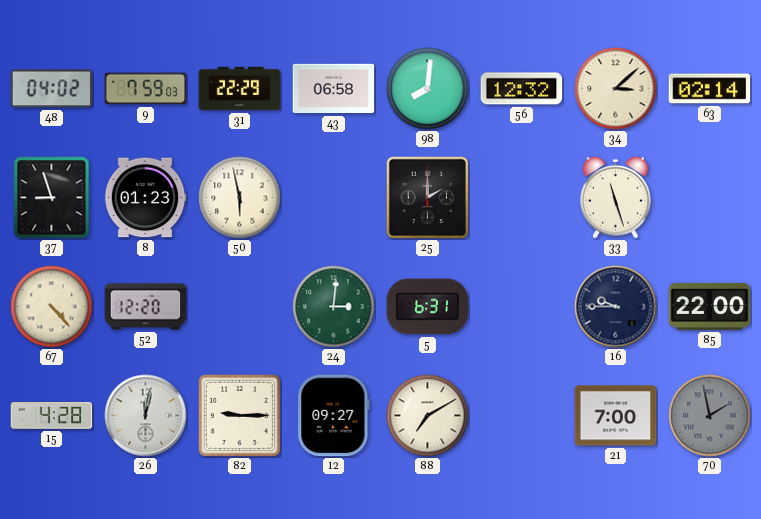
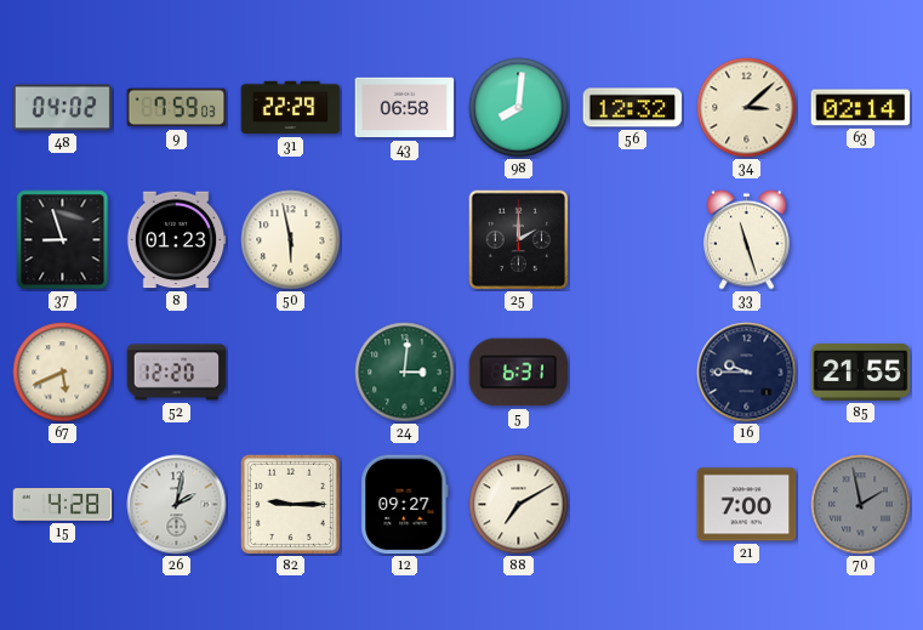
67: 4:23 -> 5:41
85: 22:00 -> 21:55
26: 12:02 -> 2:02
